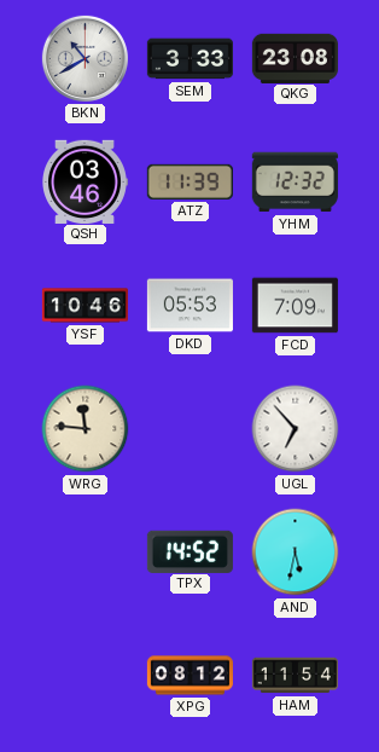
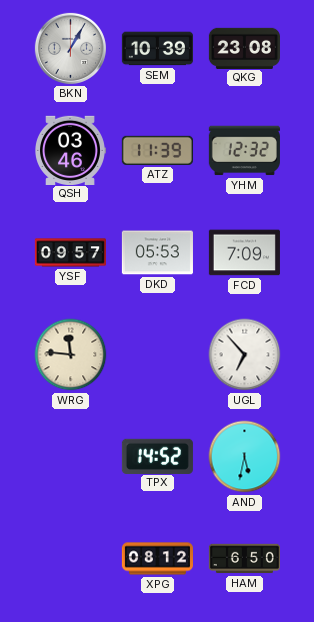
BKN: 10:40 -> 1:05
SEM: 3:33 -> 10:39
YSF: 10:46 -> 09:57
HAM: 11:54 -> 6:50
